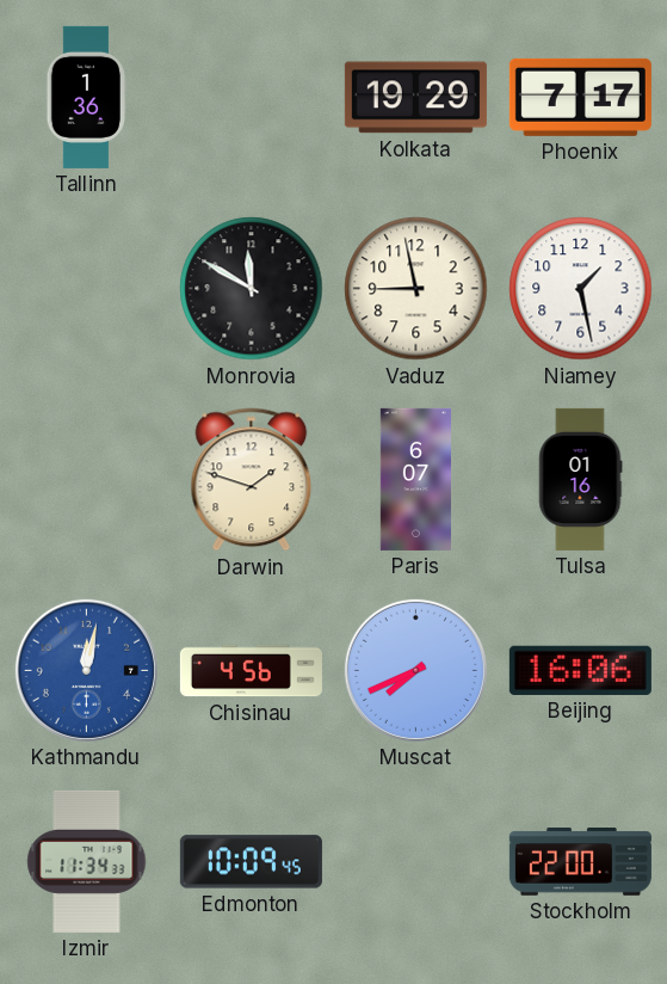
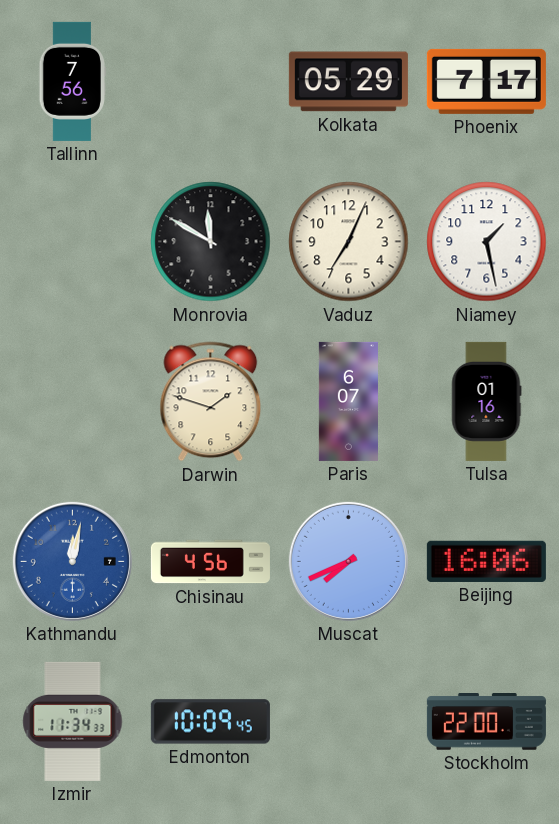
Tallinn: 1:36 -> 7:56
Kolkata: 19:29 -> 05:29
Vaduz: 8:58 -> 7:04
